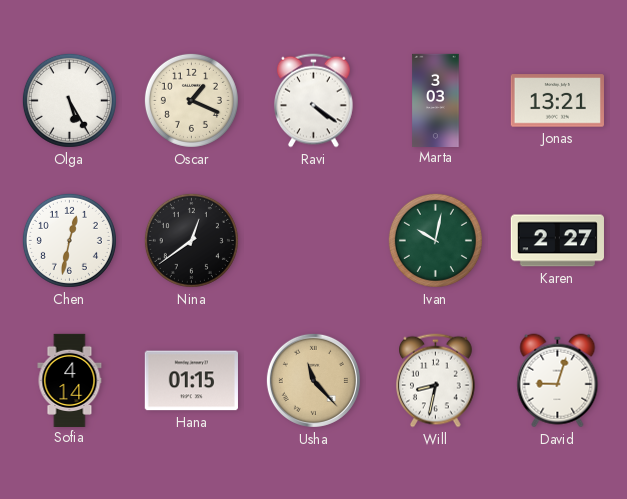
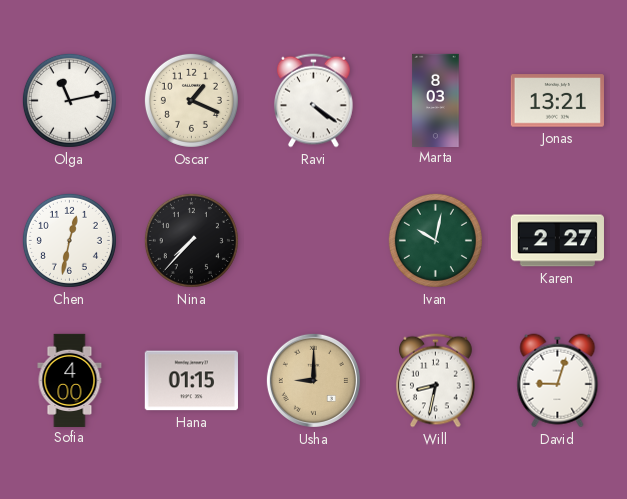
Olga: 5:25 -> 11:13
Marta: 3:03 -> 8:03
Nina: 12:39 -> 7:37
Sofia: 4:14 -> 4:00
Usha: 11:23 -> 9:00
